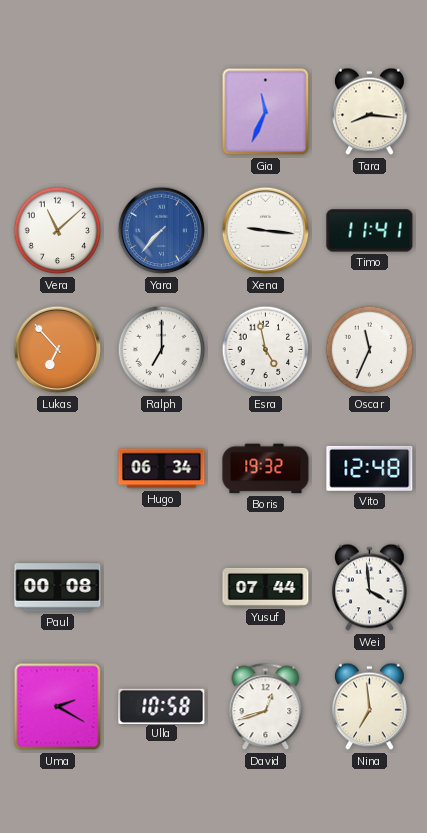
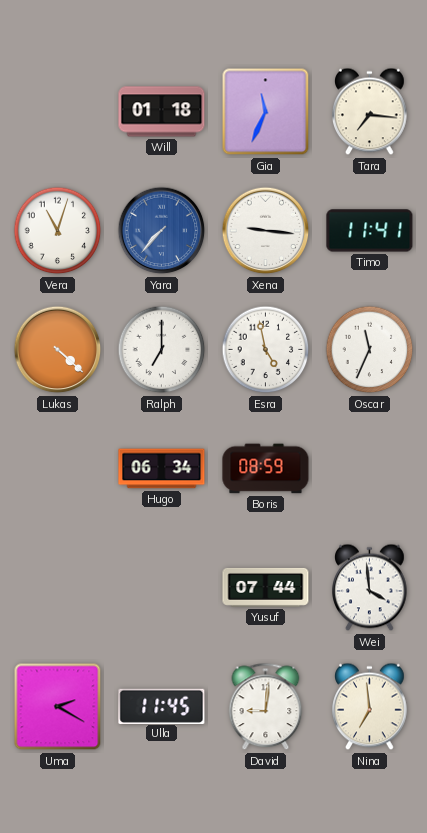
Will: none -> 01:18
Tara: 8:16 -> 7:16
Vera: 11:08 -> 11:03
Lukas: 6:53 -> 4:22
Boris: 19:32 -> 08:59
Vito: 12:48 -> none
Paul: 00:08 -> none
Ulla: 10:58 -> 11:45
David: 12:42 -> 9:01
